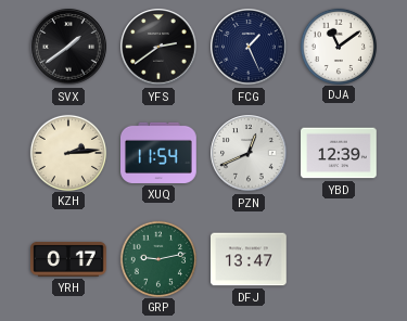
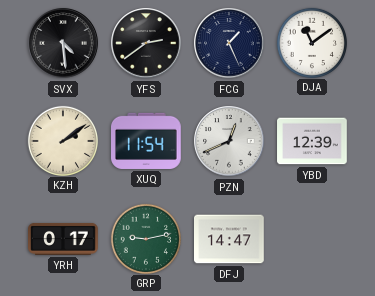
SVX: 1:39 -> 4:29
KZH: 2:14 -> 2:09
DFJ: 13:47 -> 14:47
